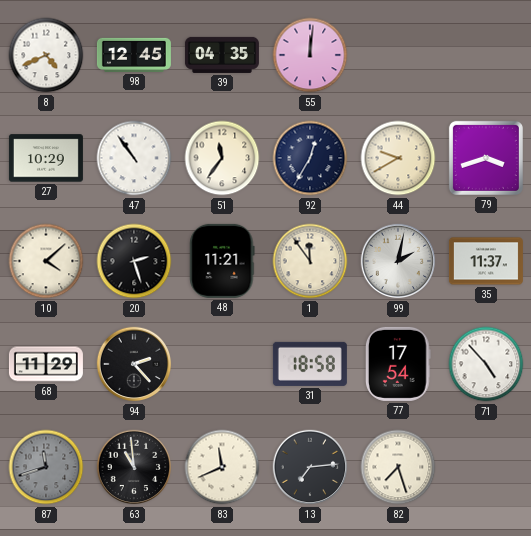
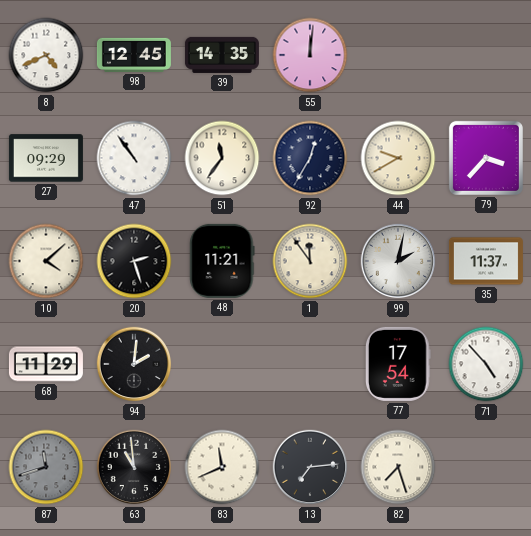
39: 04:35 -> 14:35
27: 10:29 -> 09:29
79: 3:42 -> 3:37
94: 2:23 -> 2:01
31: 18:58 -> none
